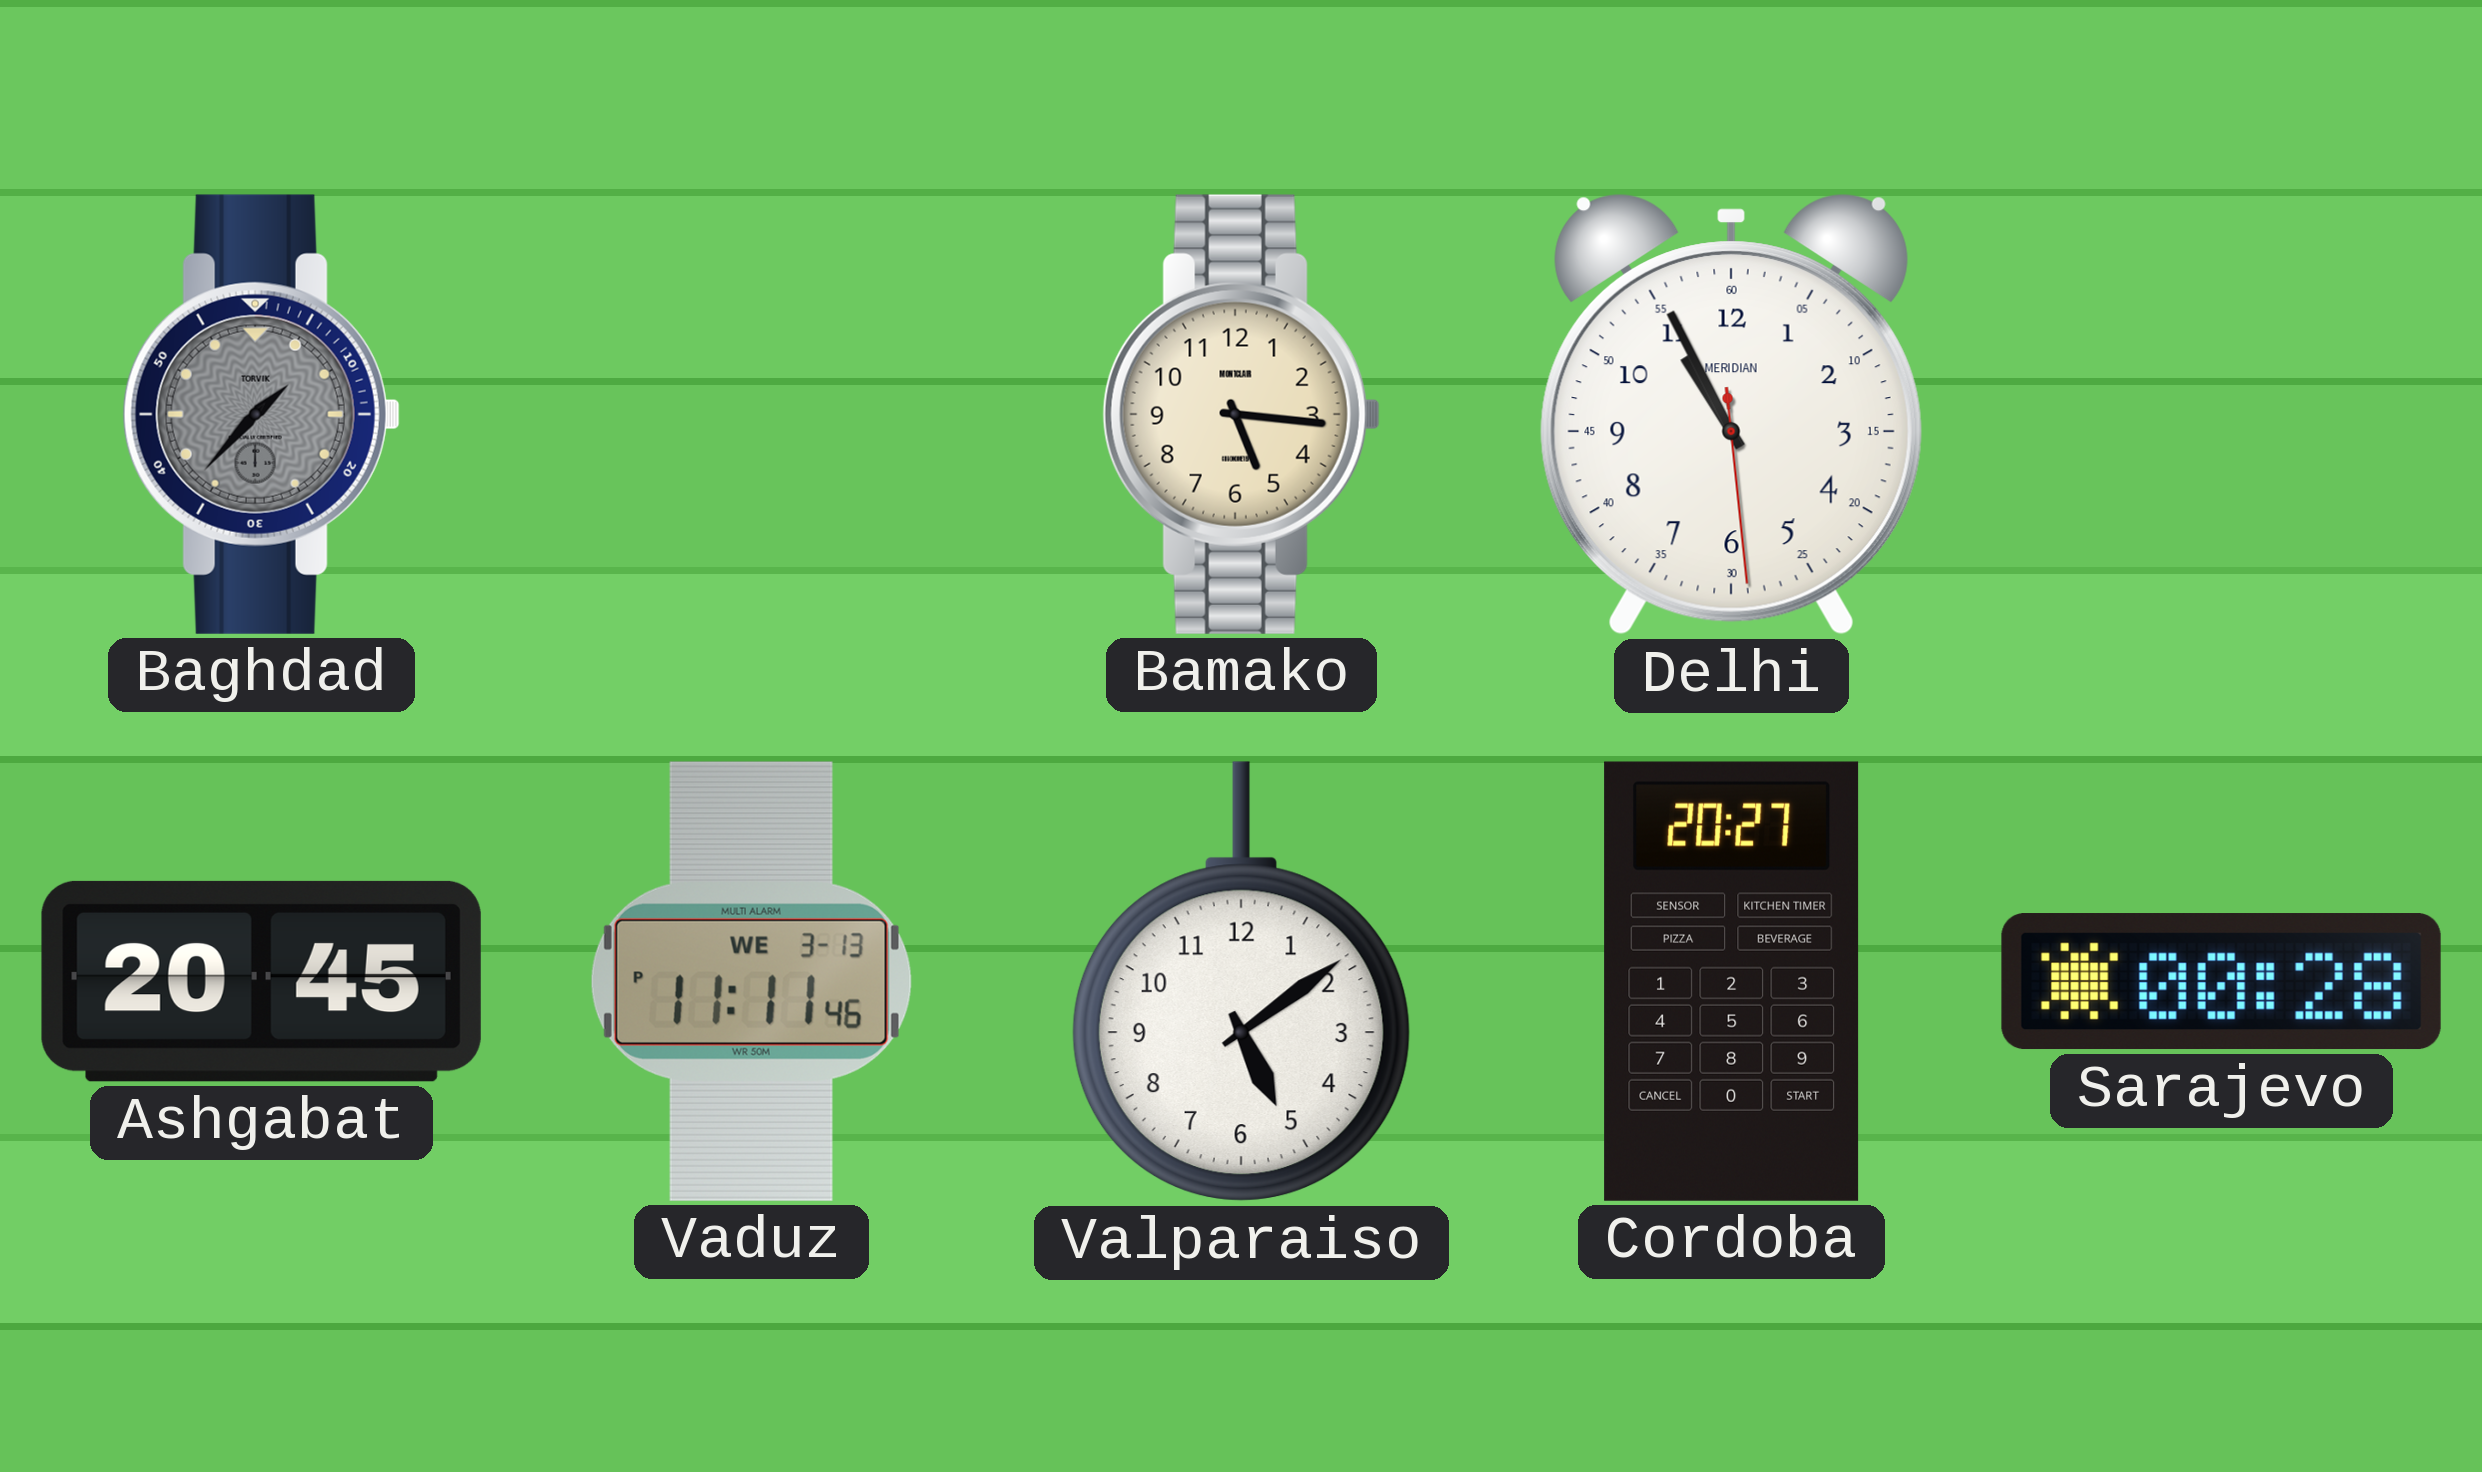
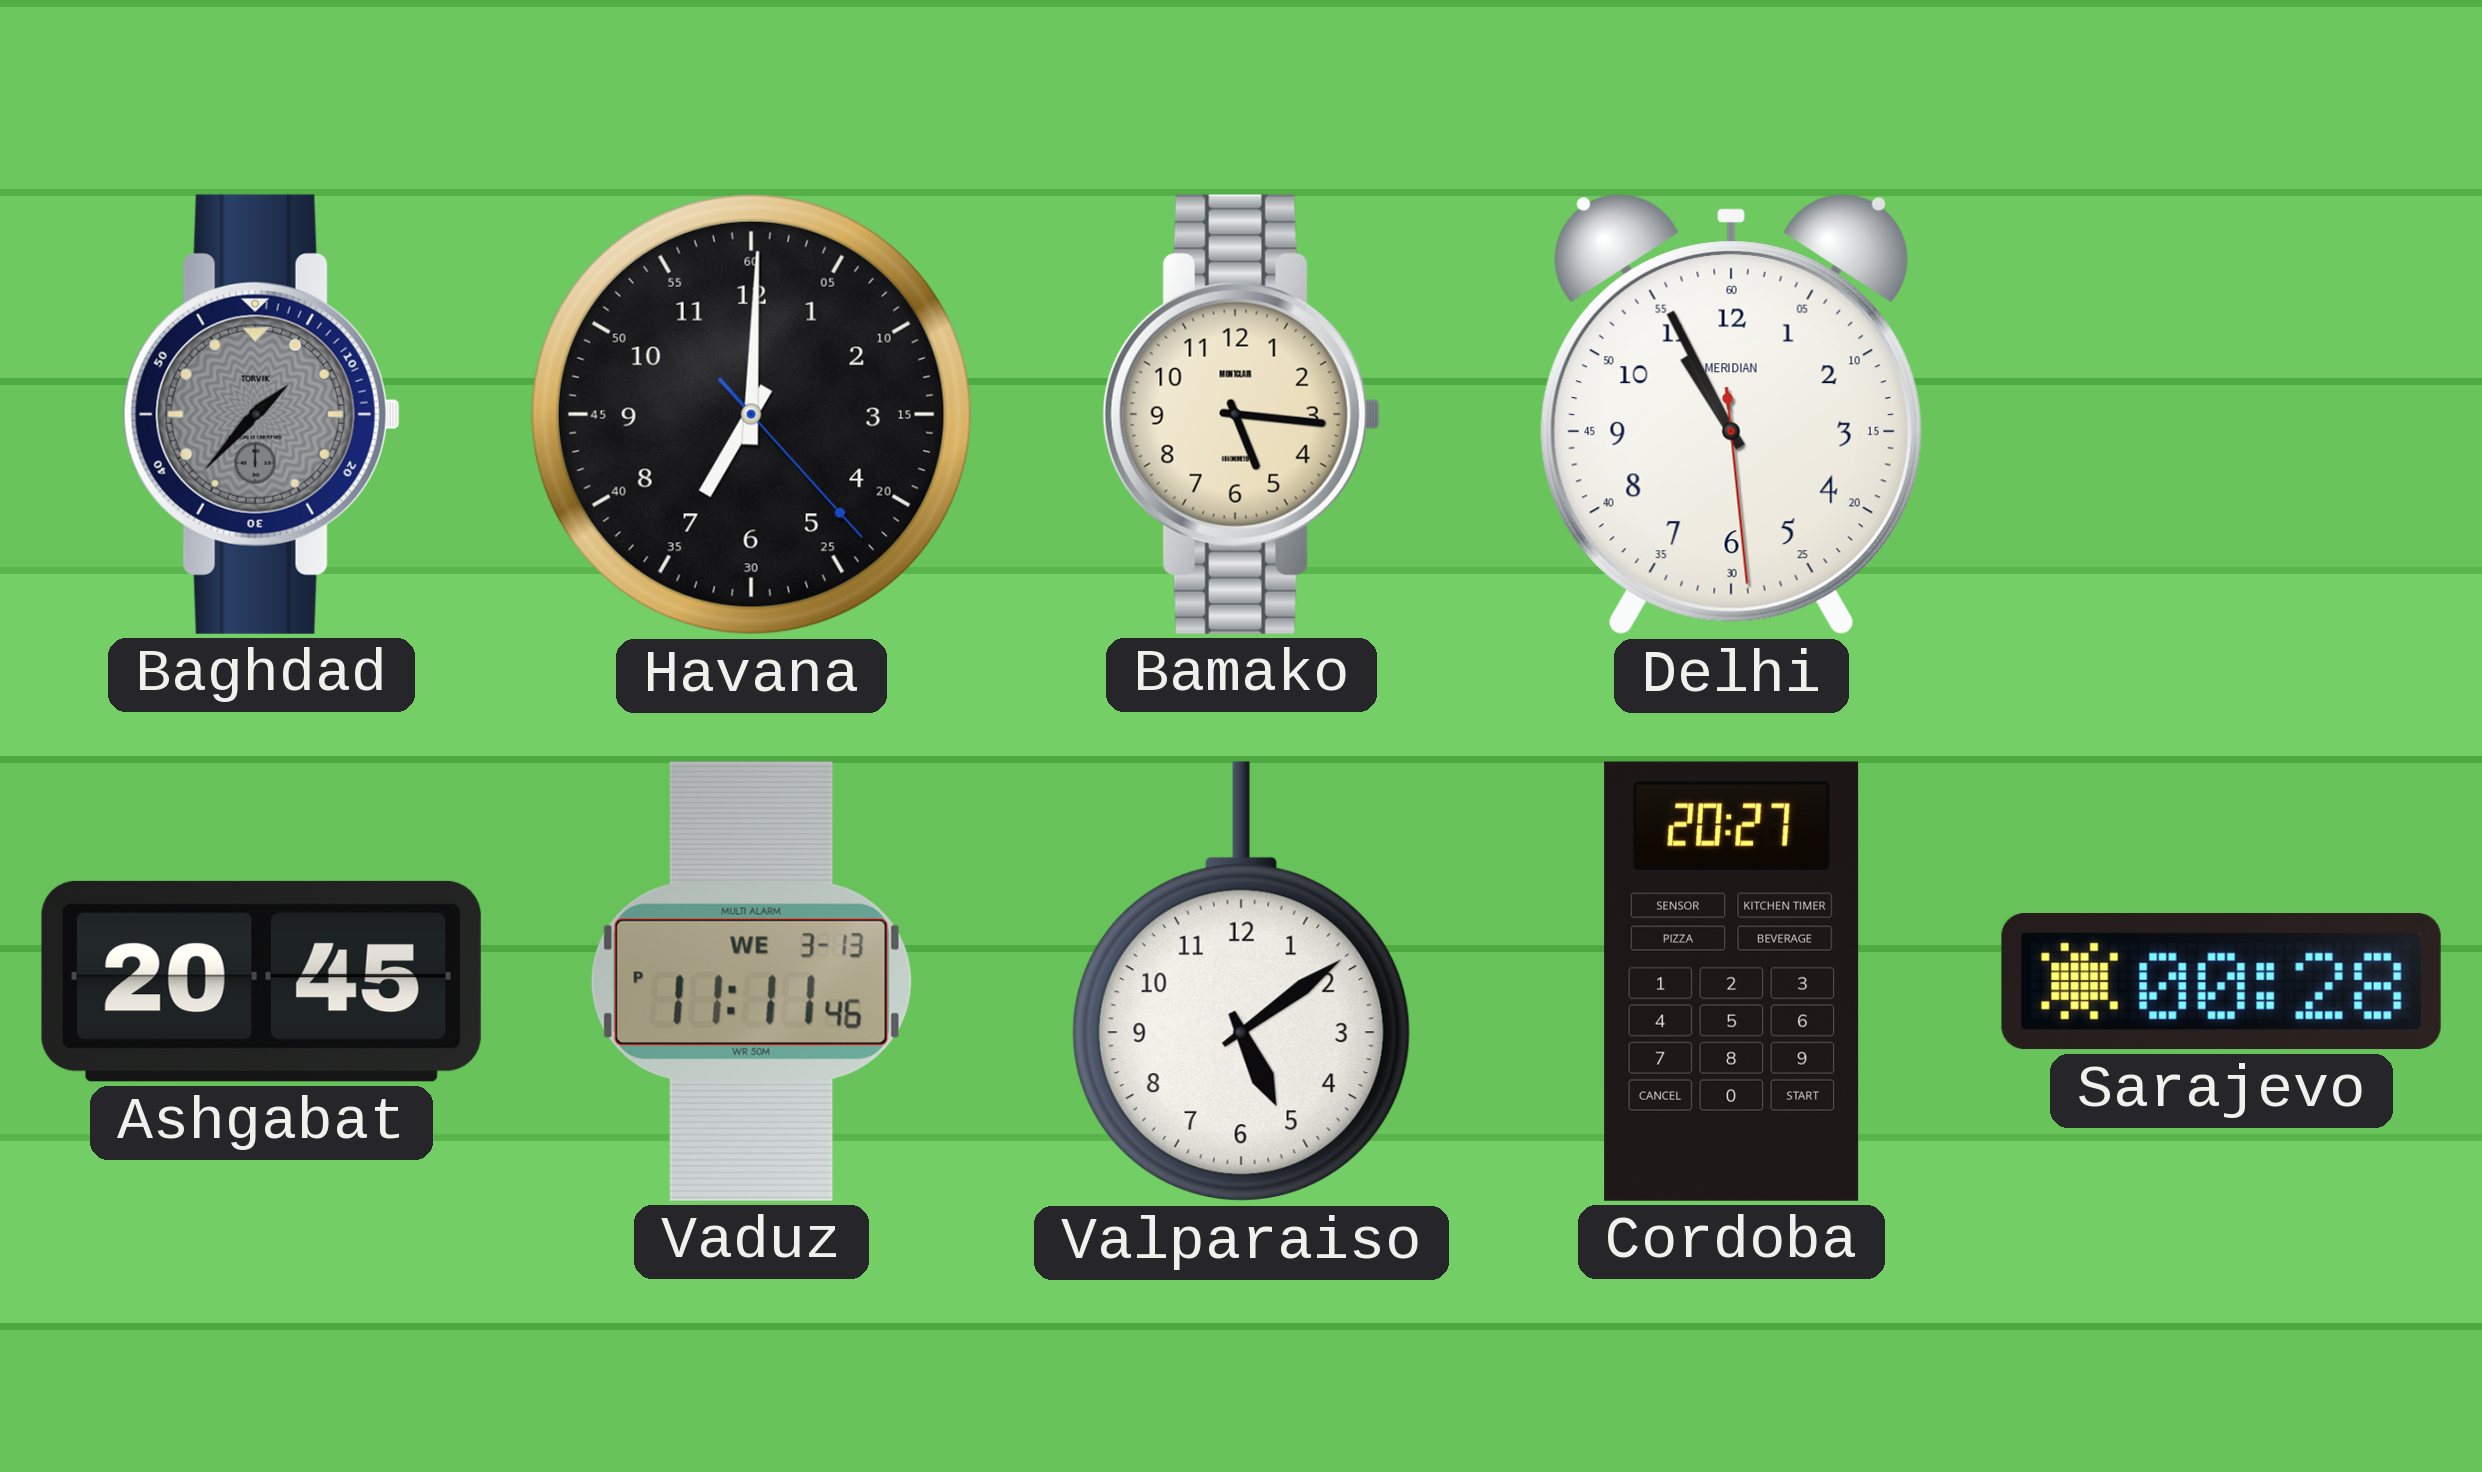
Havana: none -> 7:00
